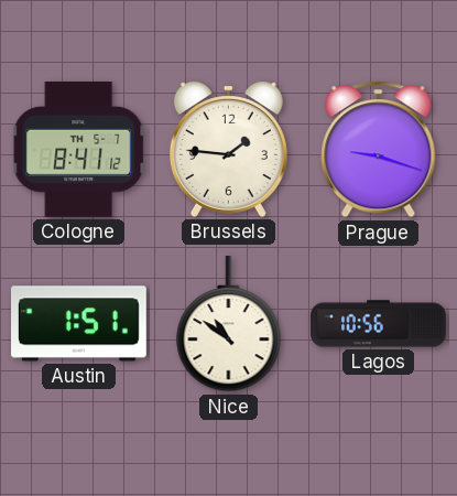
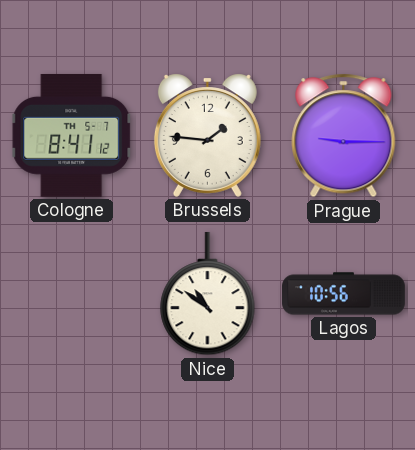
Prague: 9:18 -> 9:15
Austin: 1:51 -> none
